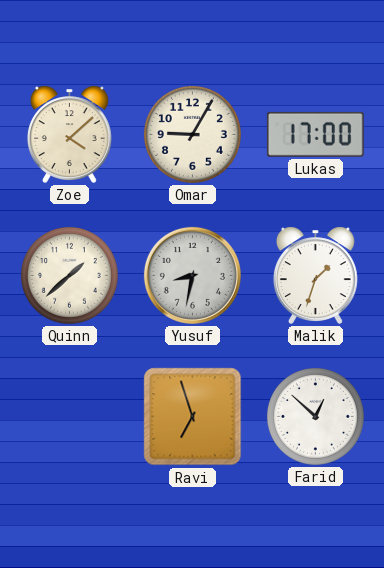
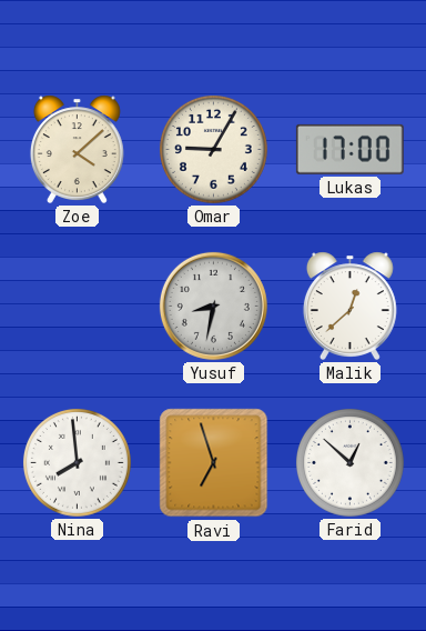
Quinn: 1:38 -> none
Malik: 1:33 -> 12:38
Nina: none -> 7:59
